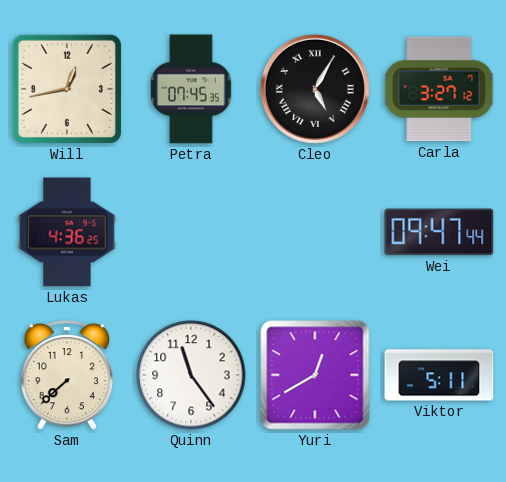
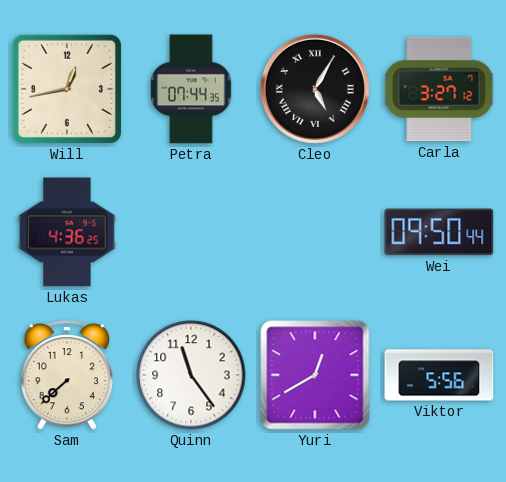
Petra: 07:45 -> 07:44
Wei: 09:47 -> 09:50
Viktor: 5:11 -> 5:56
